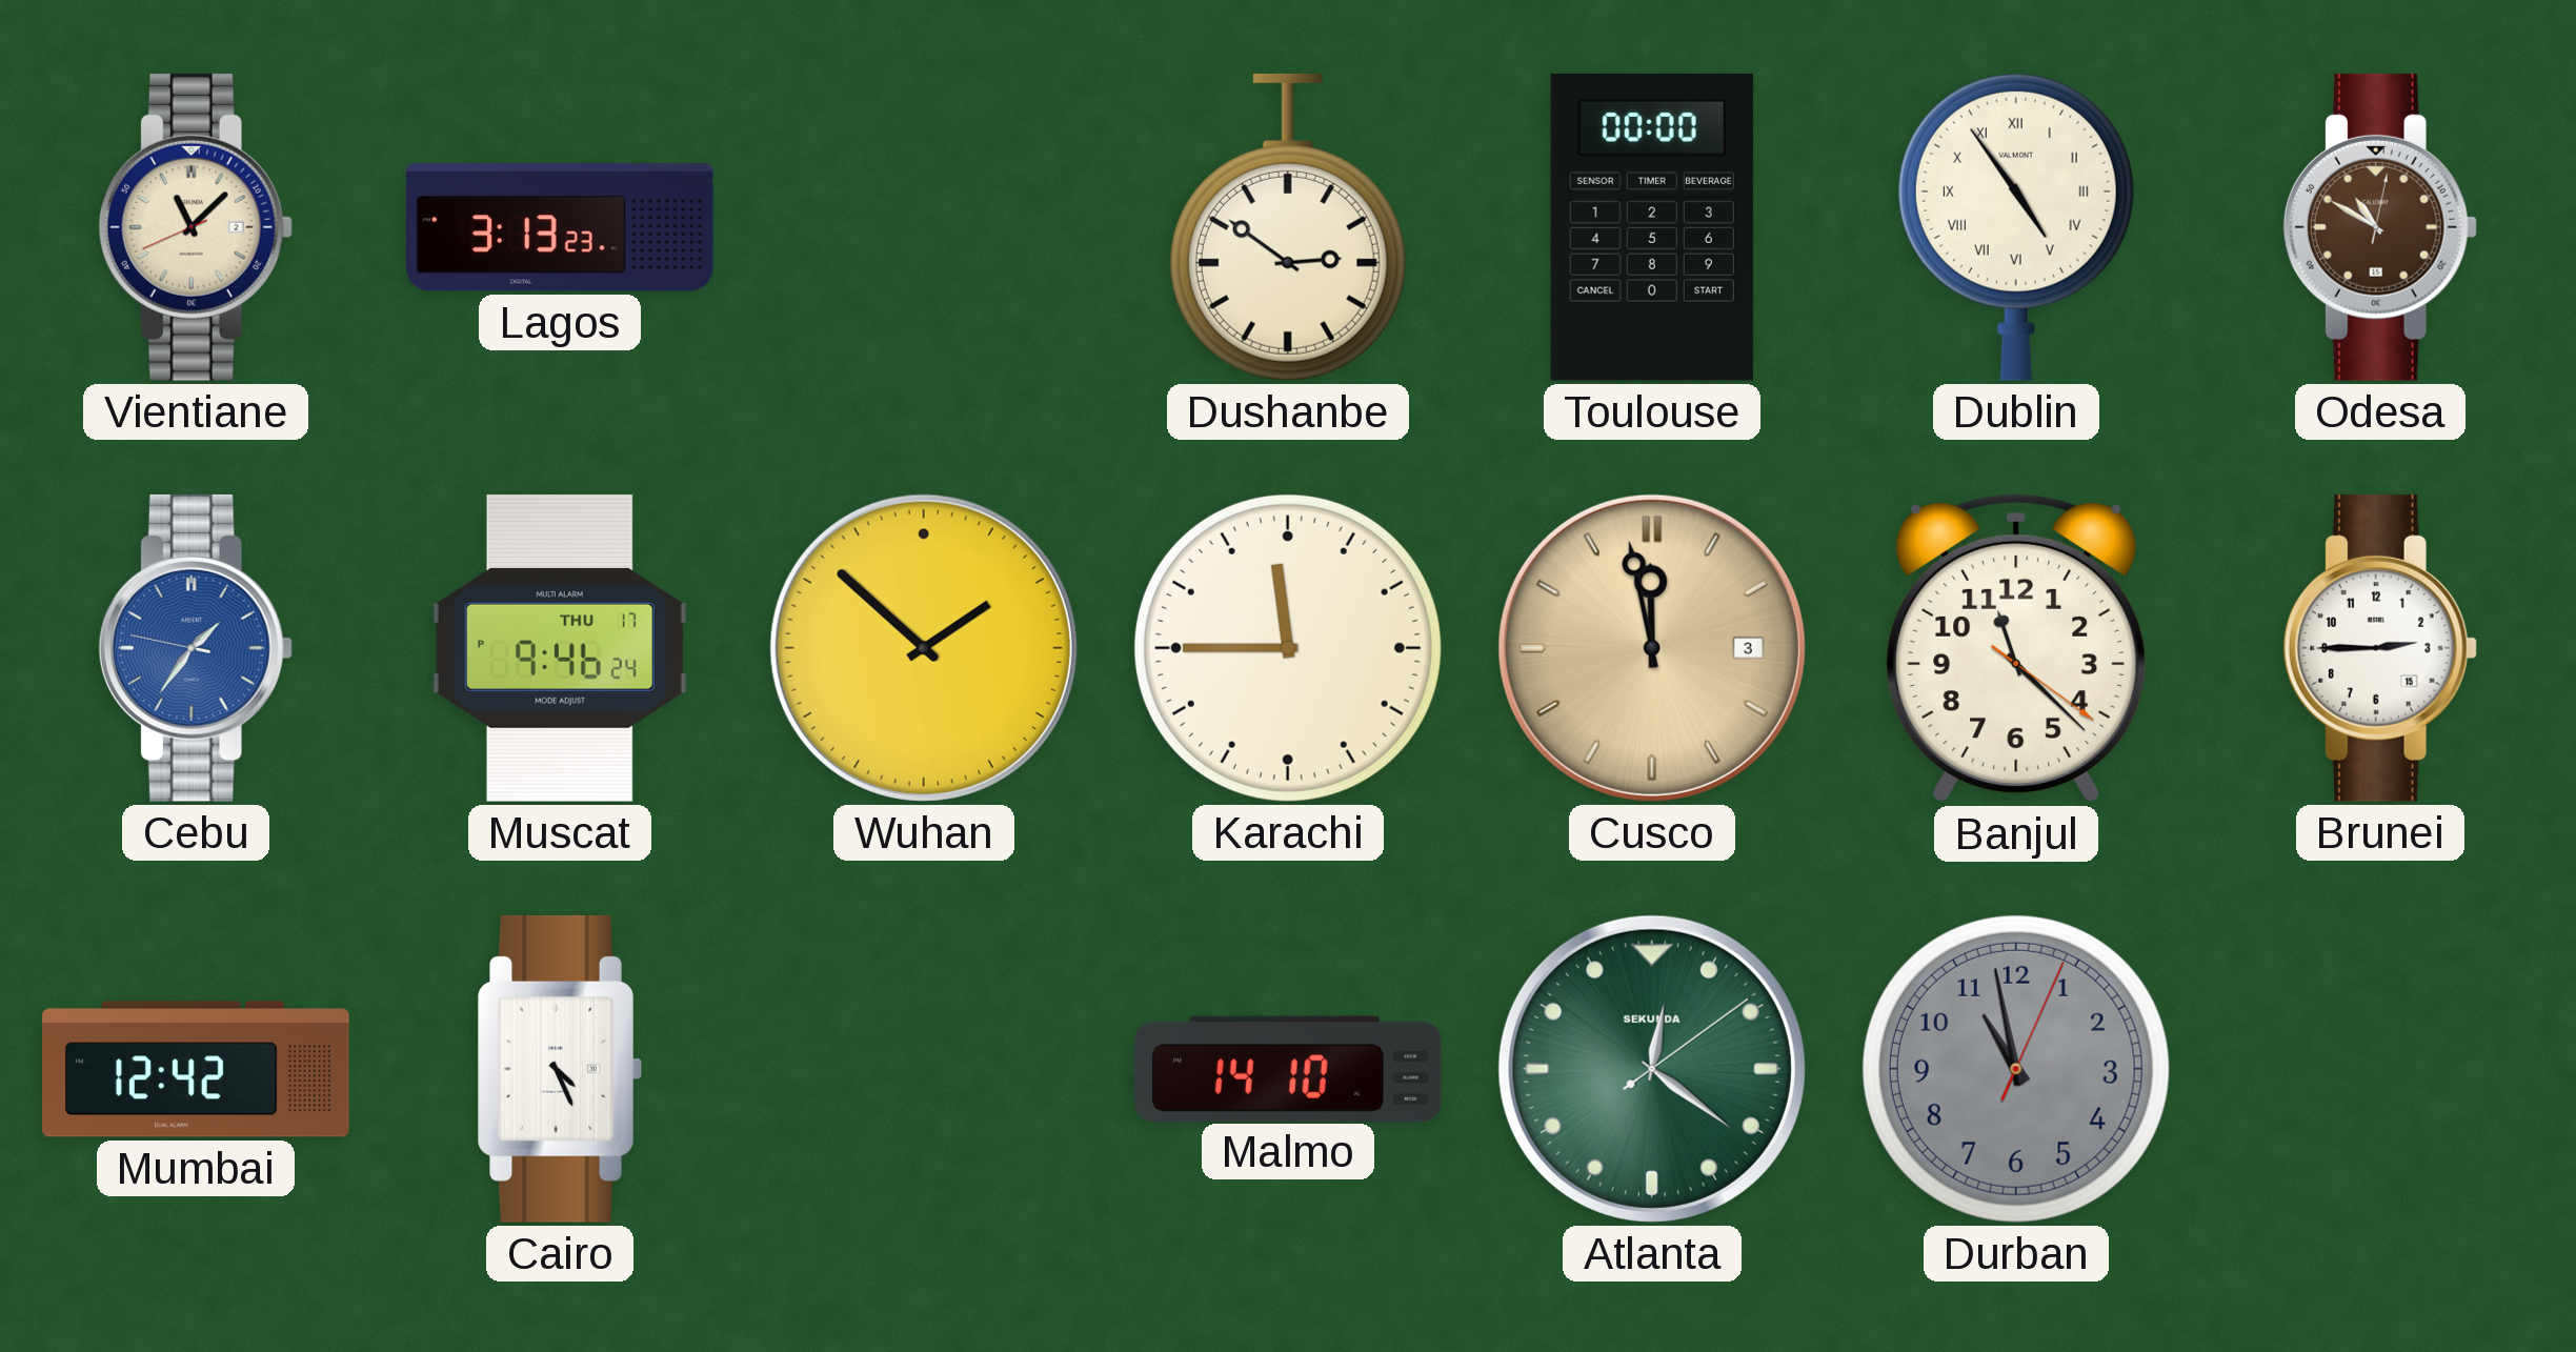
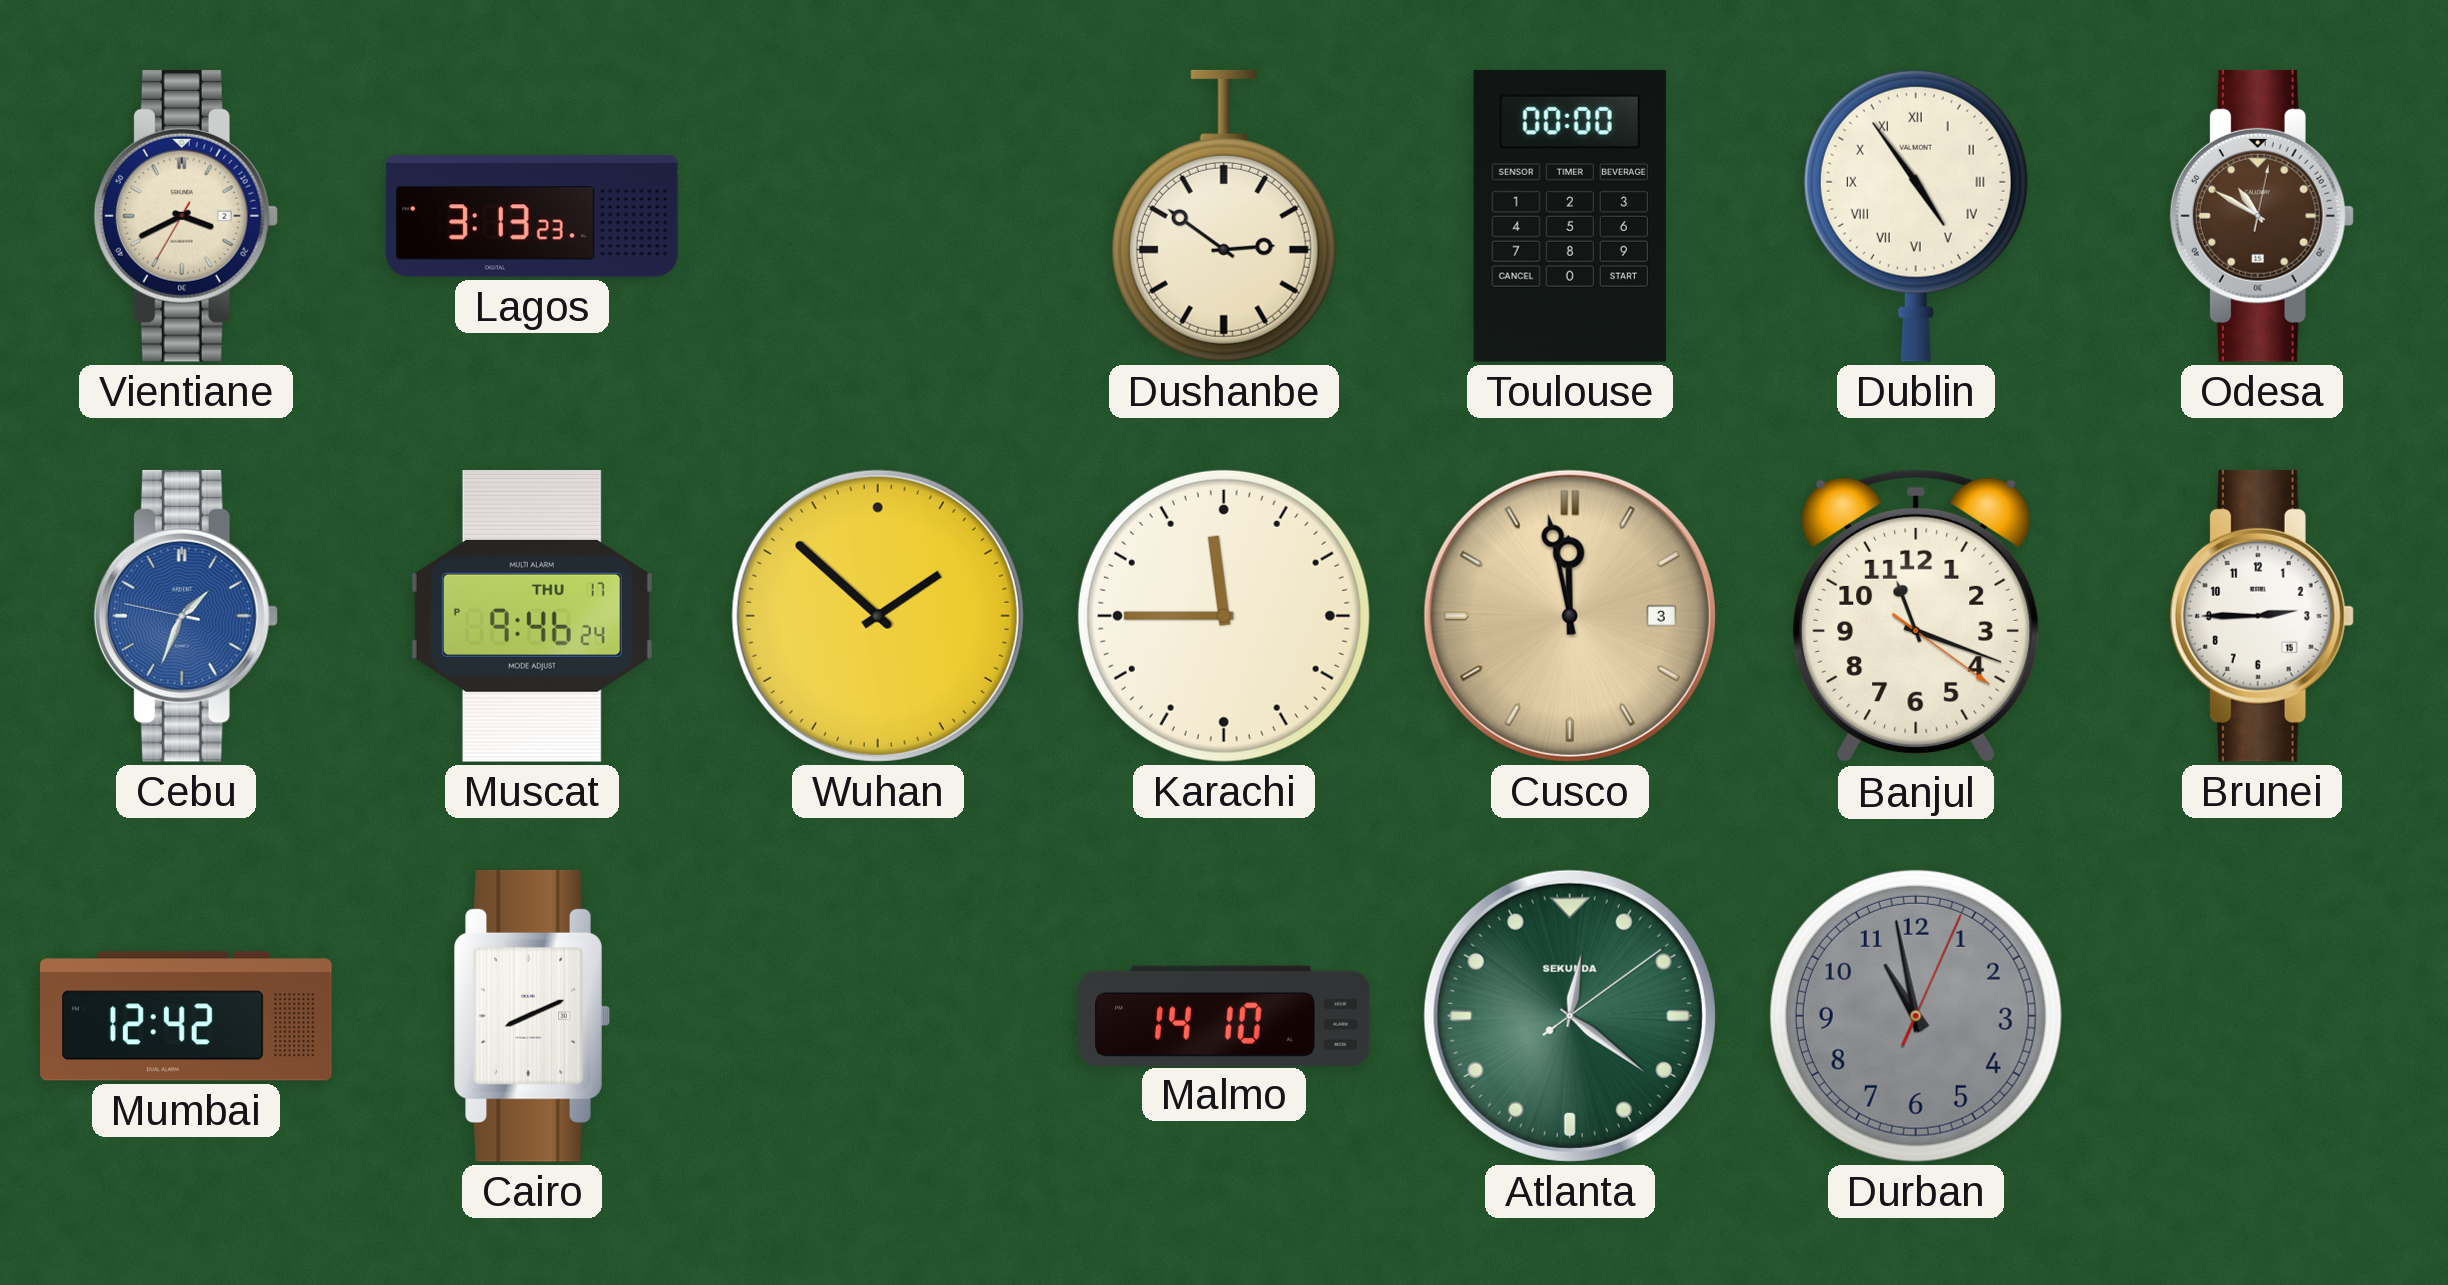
Vientiane: 11:07 -> 3:40
Cebu: 1:35 -> 1:33
Banjul: 11:22 -> 11:18
Cairo: 4:26 -> 8:11
